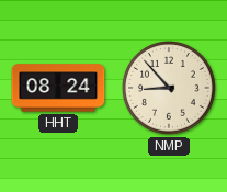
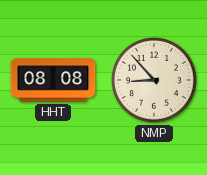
HHT: 08:24 -> 08:08
